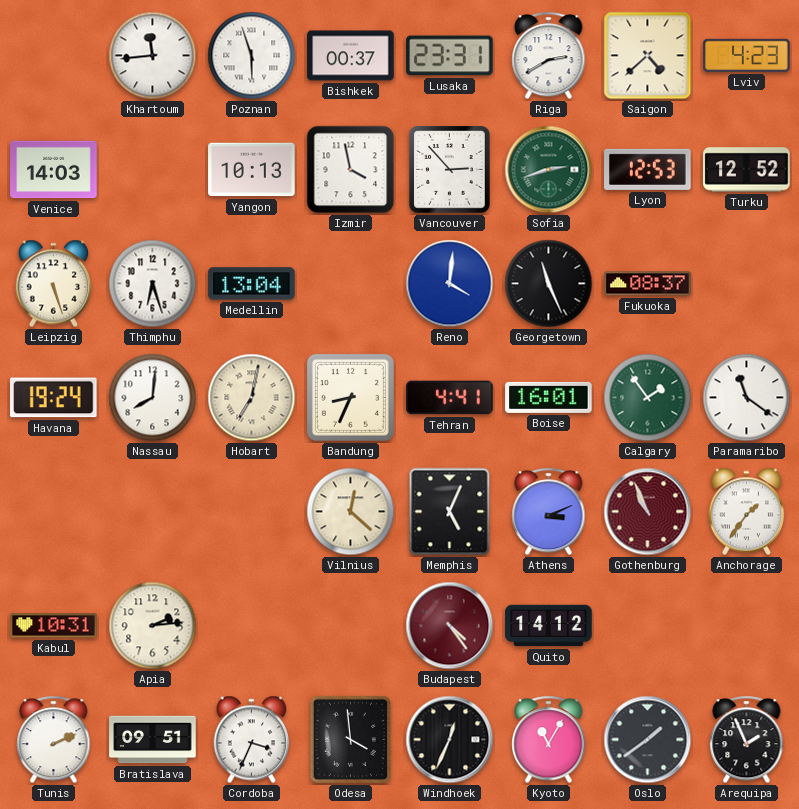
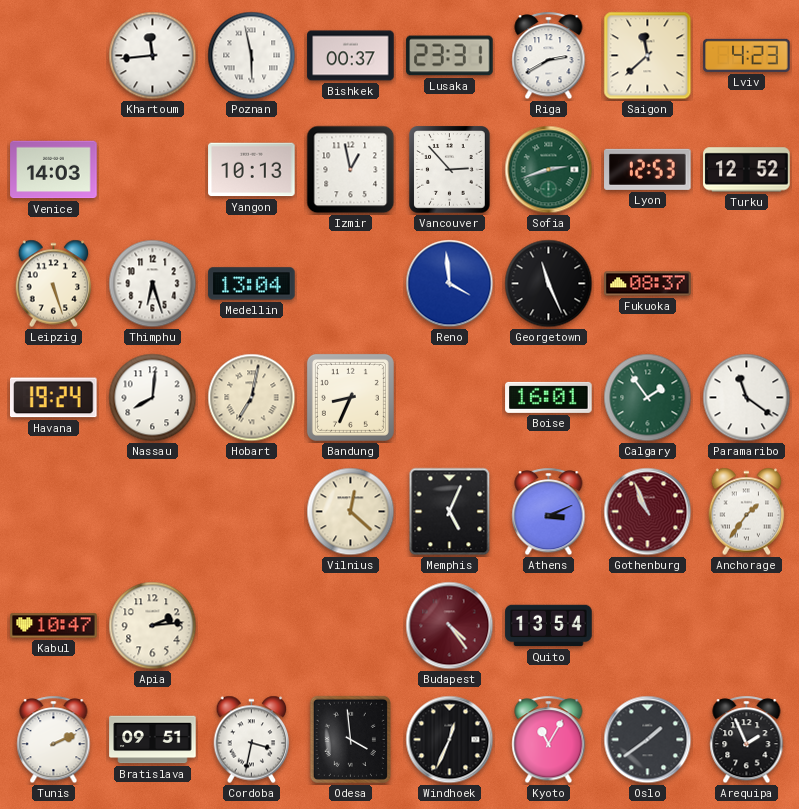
Poznan: 5:57 -> 5:58
Saigon: 4:38 -> 11:38
Izmir: 3:58 -> 12:58
Reno: 4:01 -> 3:59
Tehran: 4:41 -> none
Kabul: 10:31 -> 10:47
Quito: 14:12 -> 13:54
Cordoba: 3:34 -> 3:32
